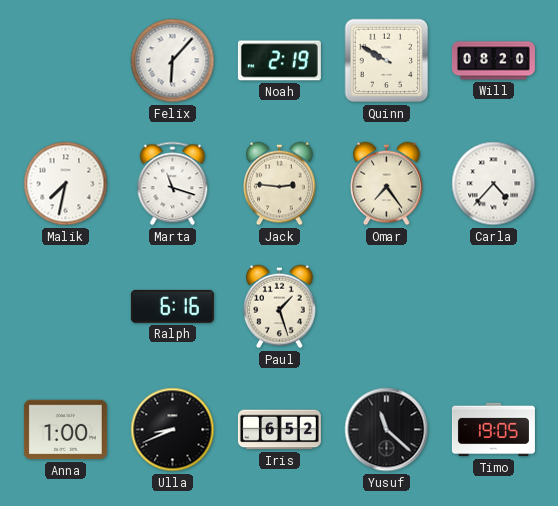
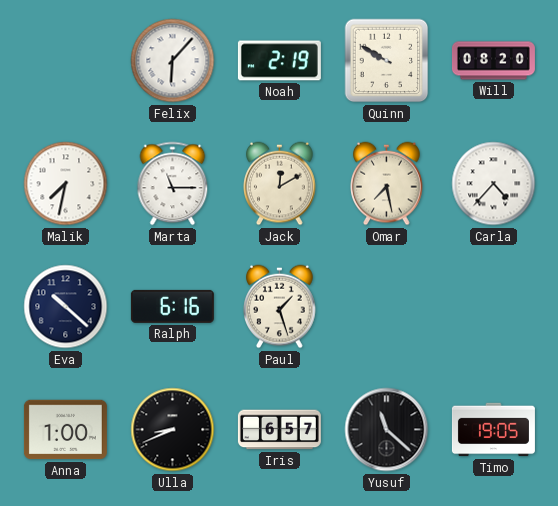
Marta: 11:18 -> 11:15
Jack: 2:46 -> 12:10
Omar: 7:24 -> 7:28
Eva: none -> 10:22
Iris: 6:52 -> 6:57
